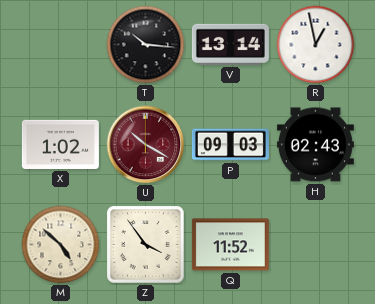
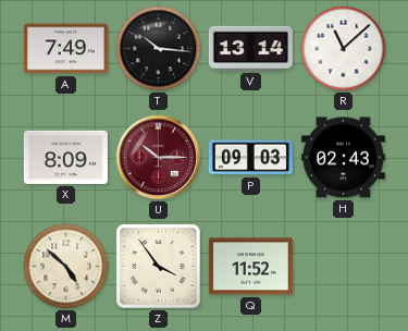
A: none -> 7:49
R: 12:58 -> 11:08
X: 1:02 -> 8:09
U: 10:20 -> 10:15
